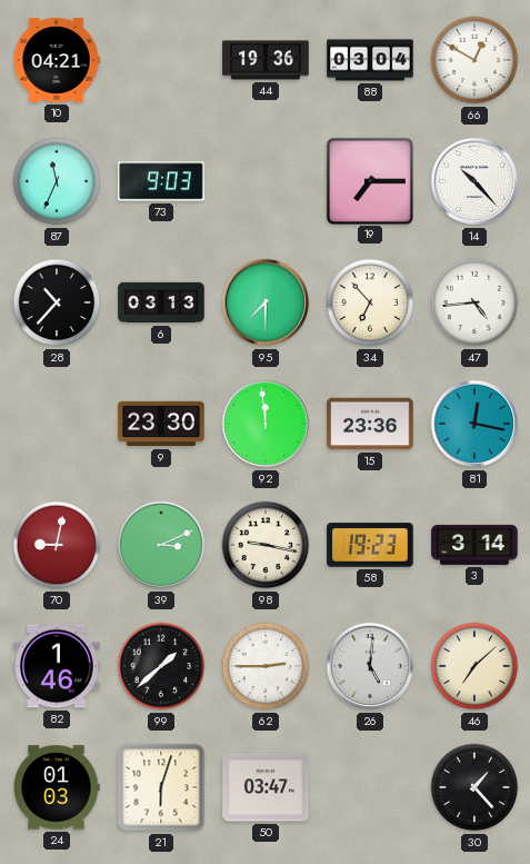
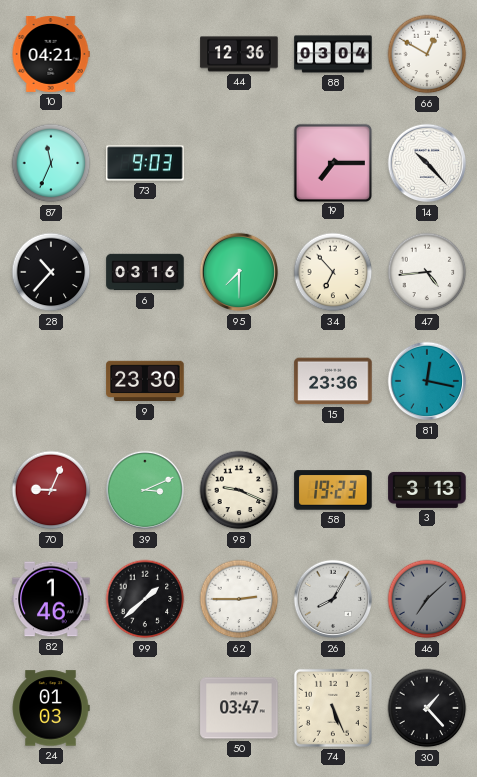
44: 19:36 -> 12:36
6: 03:13 -> 03:16
92: 11:59 -> none
70: 9:02 -> 9:04
98: 9:17 -> 9:19
3: 3:14 -> 3:13
26: 5:01 -> 8:05
46 dial: cream -> grey
21: 6:03 -> none
74: none -> 5:26
